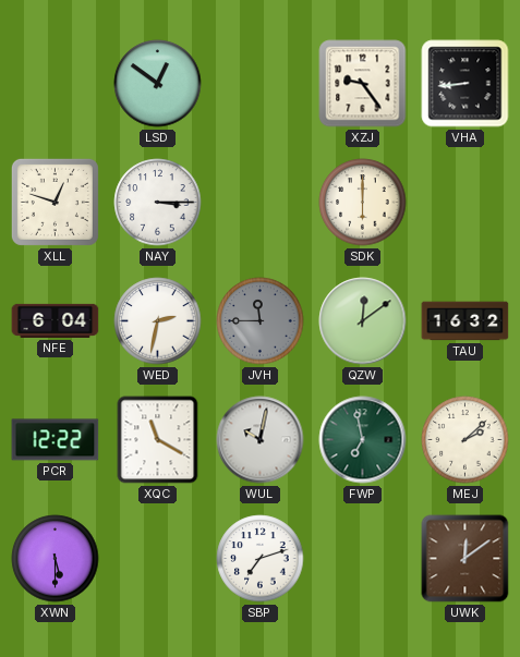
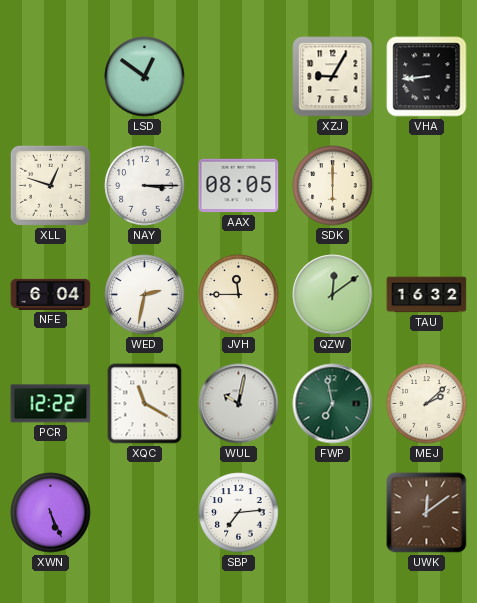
XZJ: 9:24 -> 9:05
AAX: none -> 08:05
JVH dial: grey -> cream
XWN: 5:30 -> 5:26
SBP: 7:12 -> 7:14
